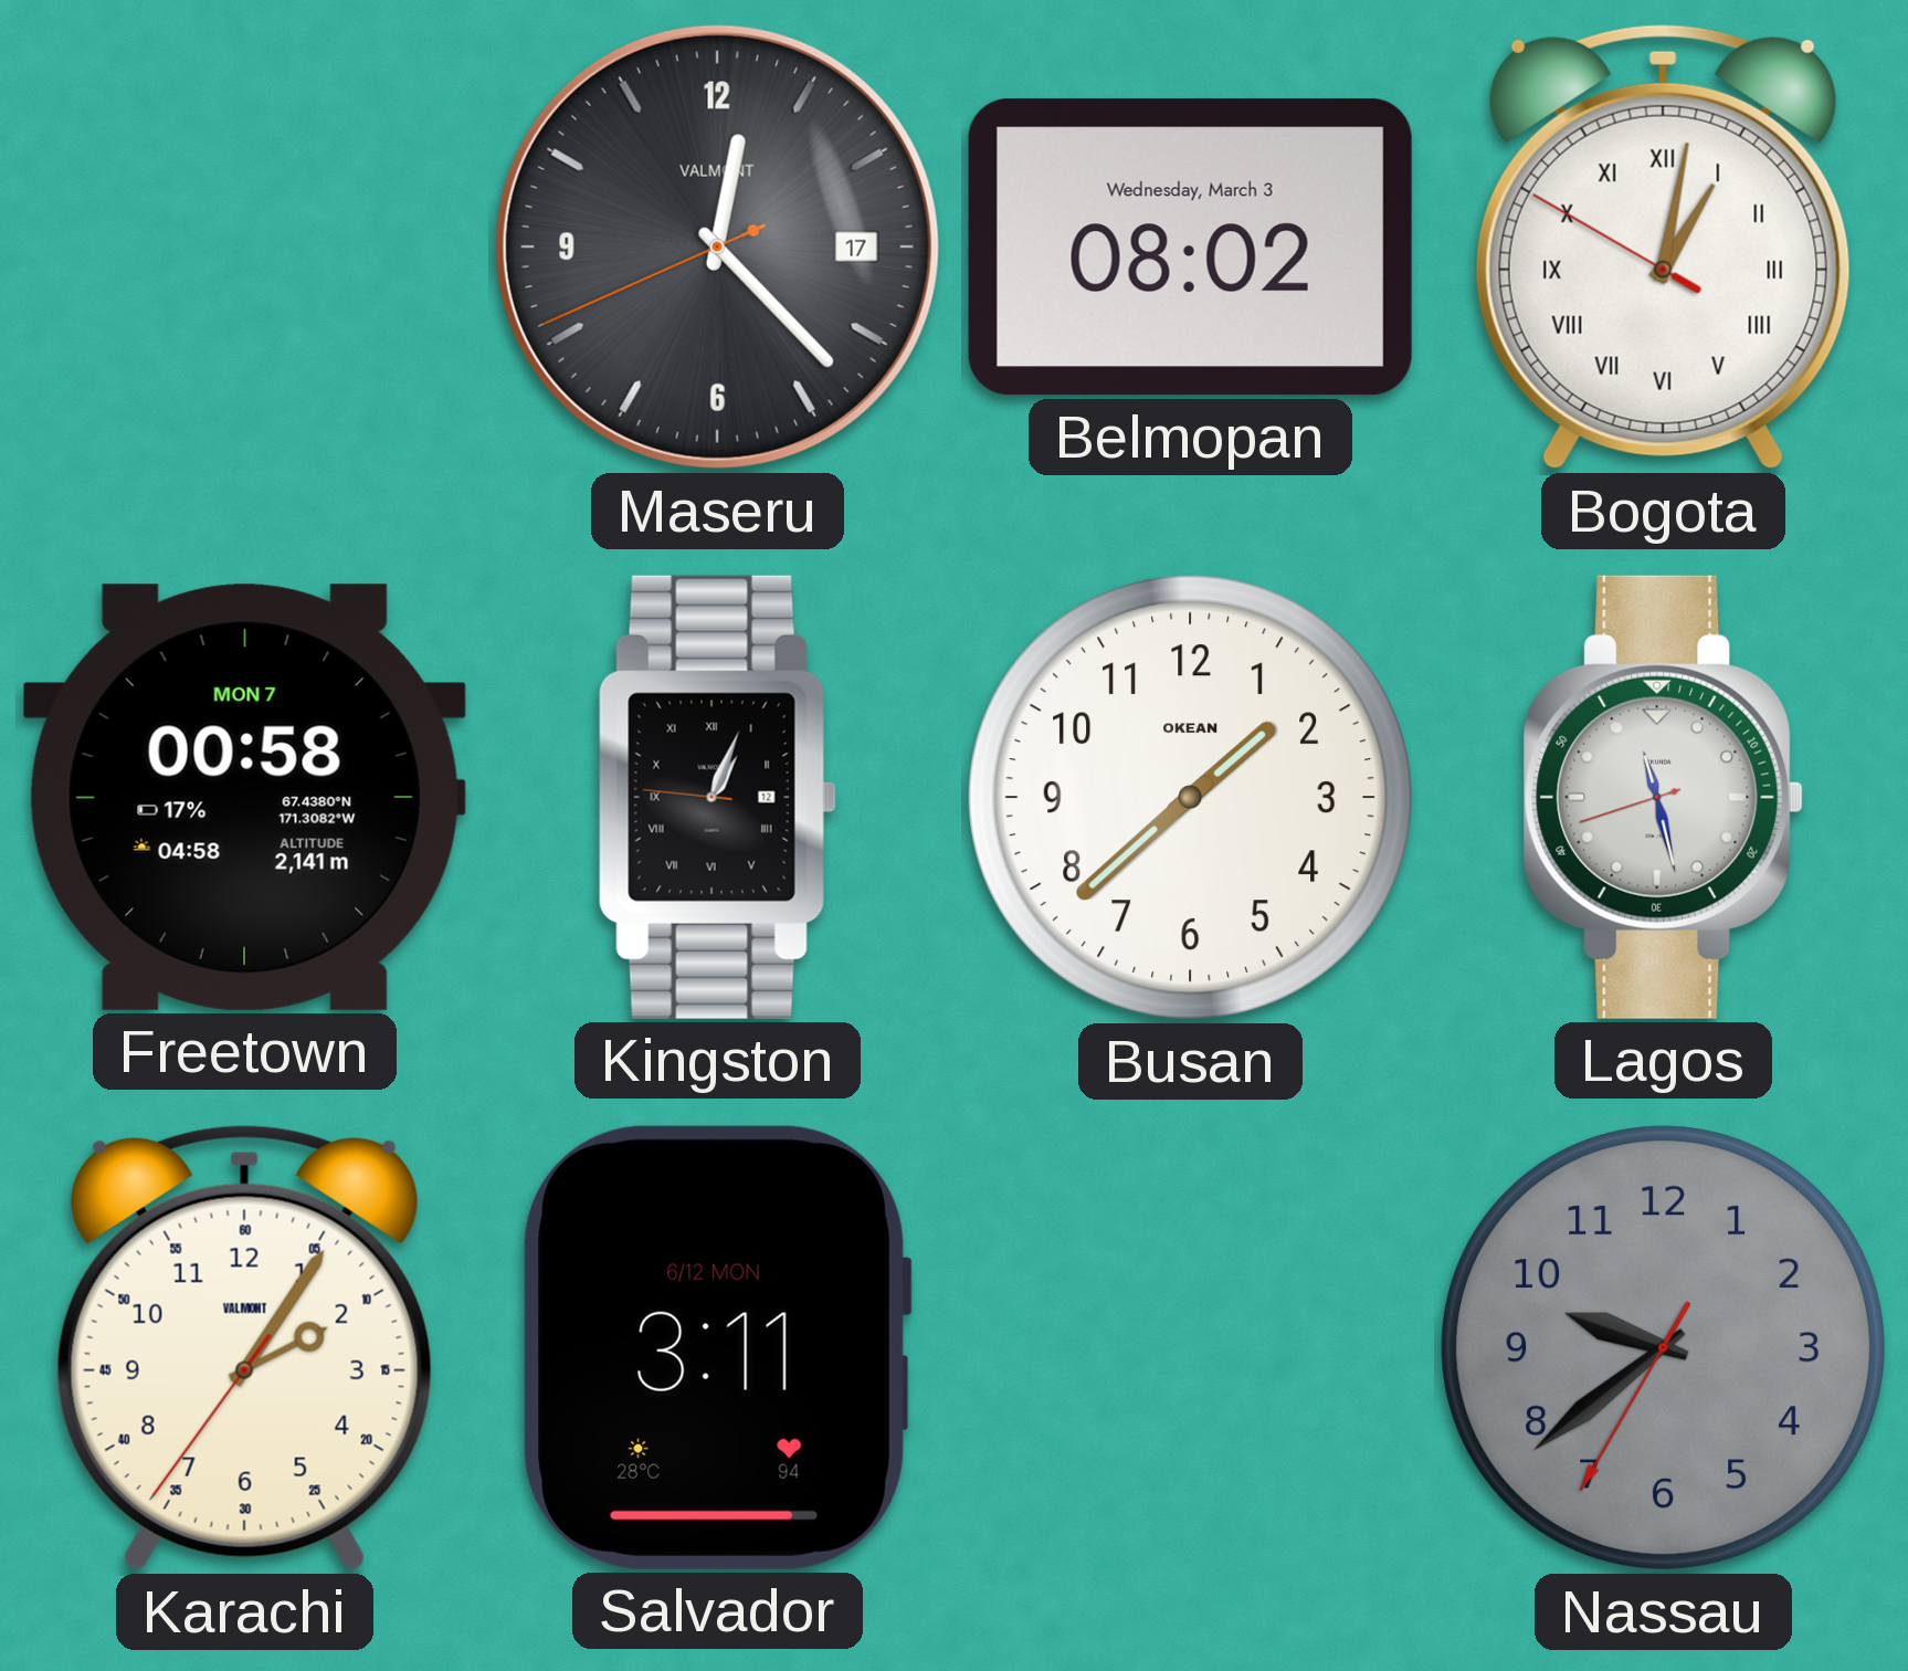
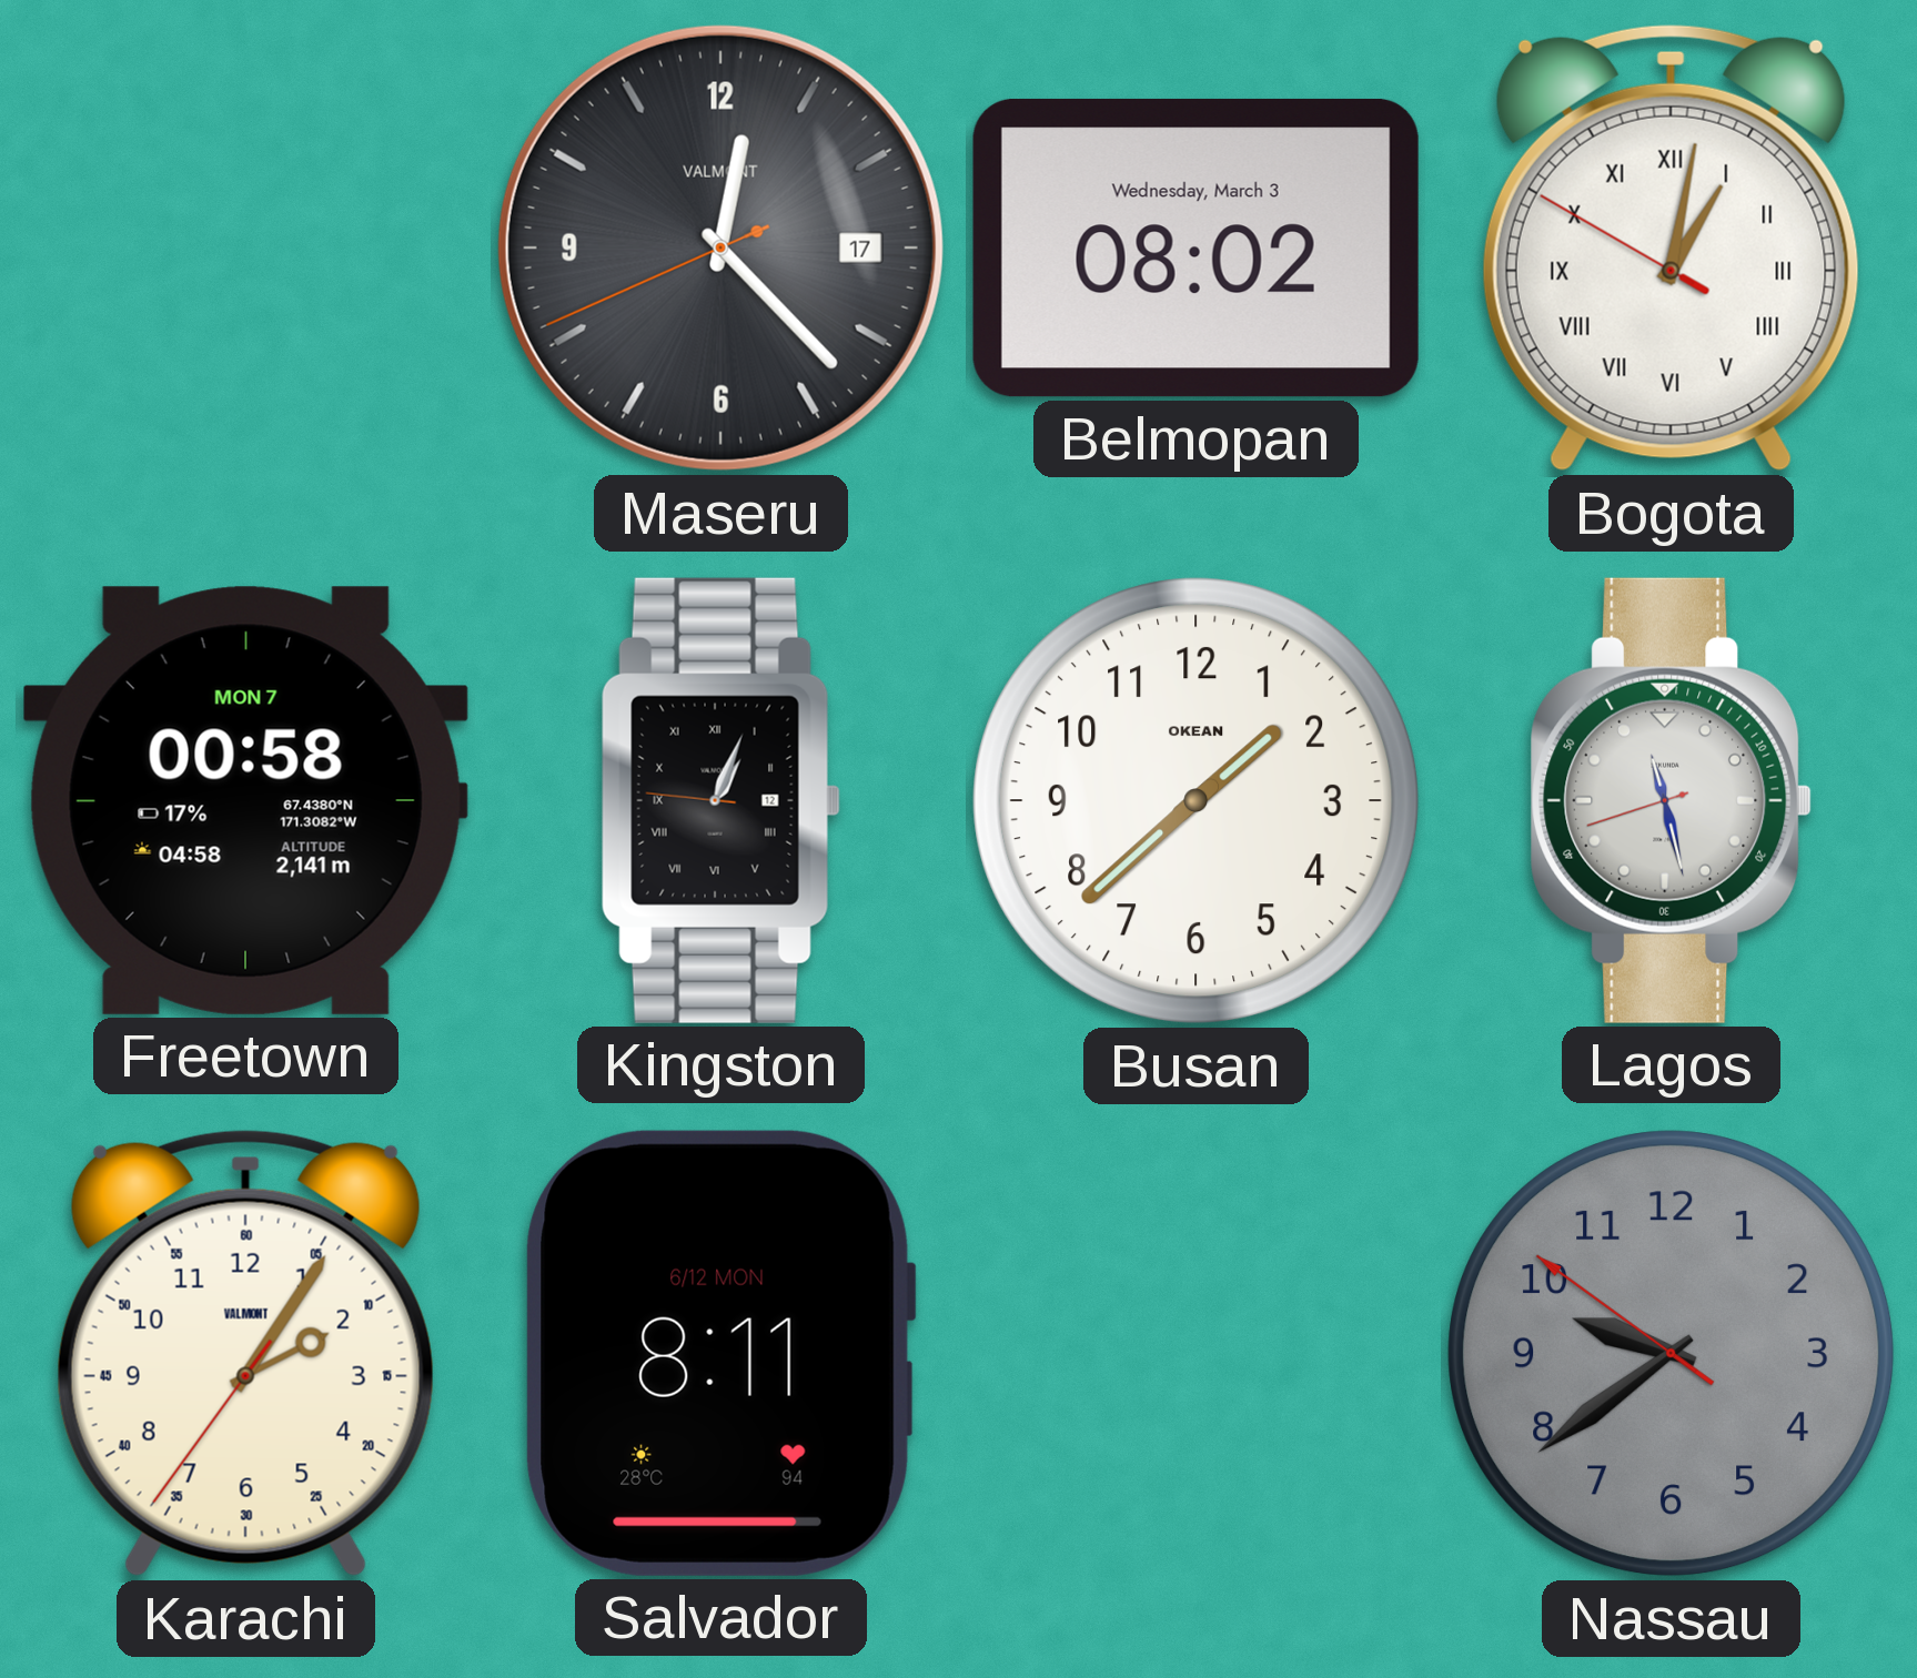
Salvador: 3:11 -> 8:11
Nassau: 9:38:35 -> 9:38:51
